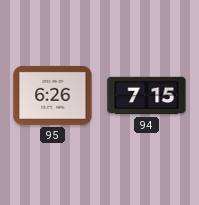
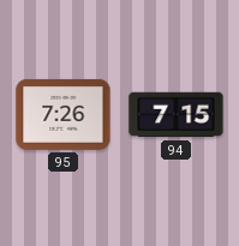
95: 6:26 -> 7:26
